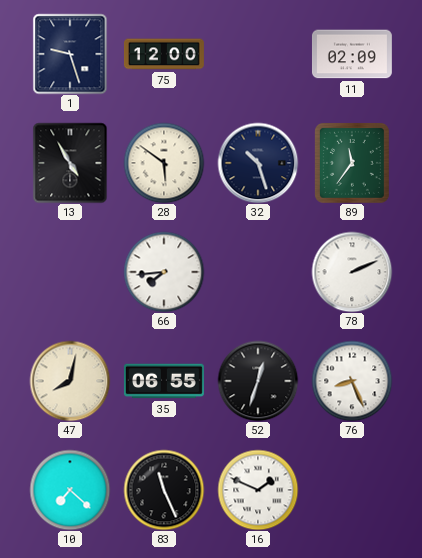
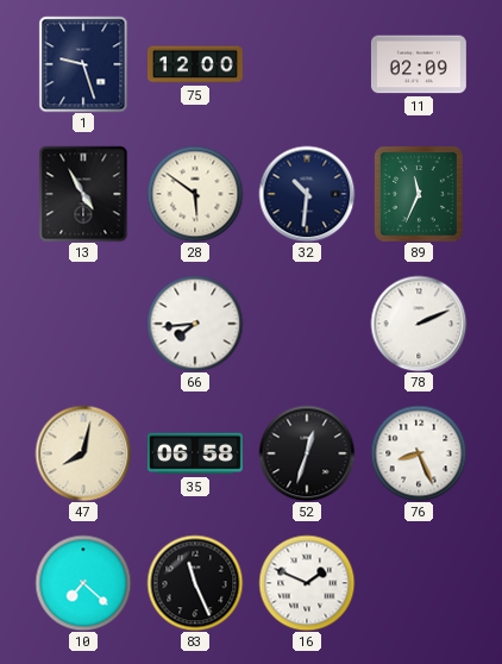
32: 10:27 -> 10:31
89: 11:36 -> 11:34
35: 06:55 -> 06:58
